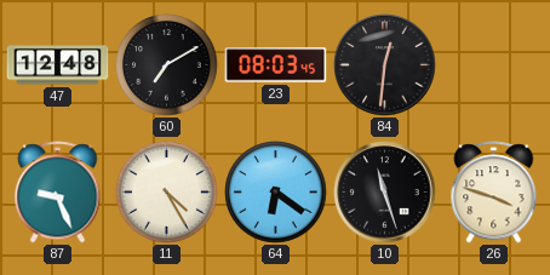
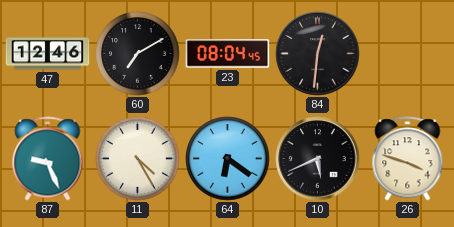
47: 12:48 -> 12:46
23: 08:03 -> 08:04
10: 11:27 -> 5:41
